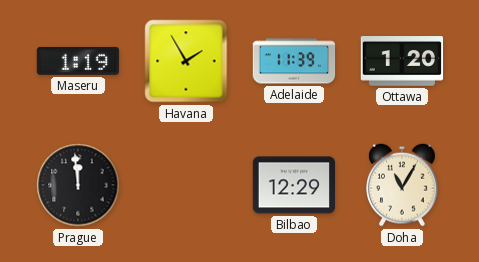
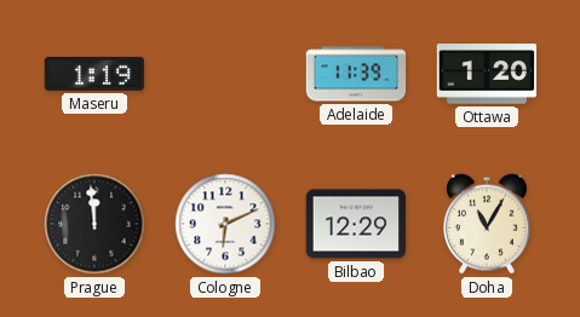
Havana: 1:55 -> none
Cologne: none -> 6:11
